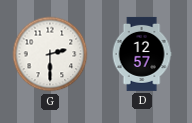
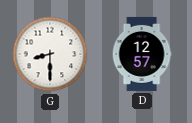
G: 2:30 -> 8:30
